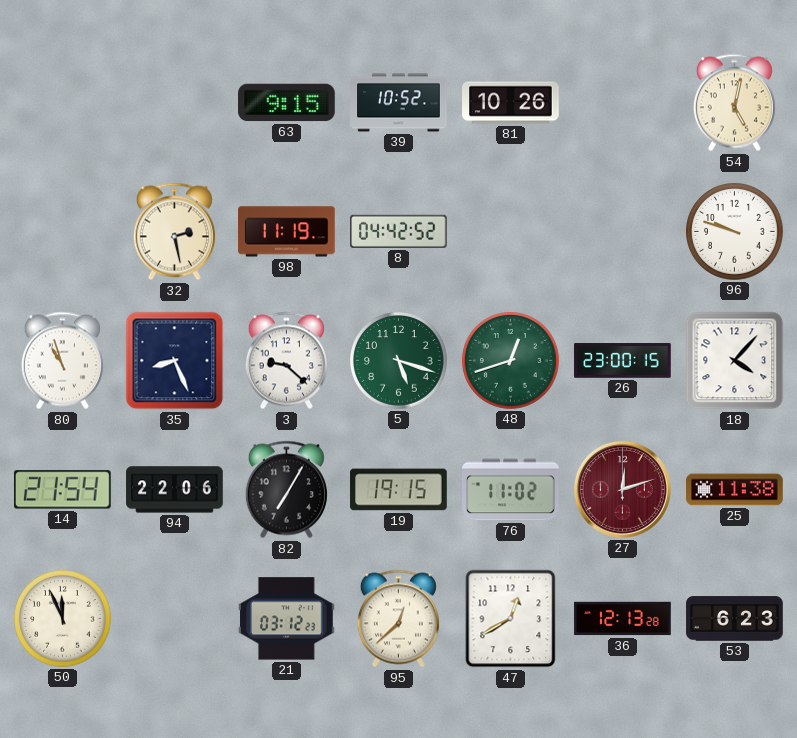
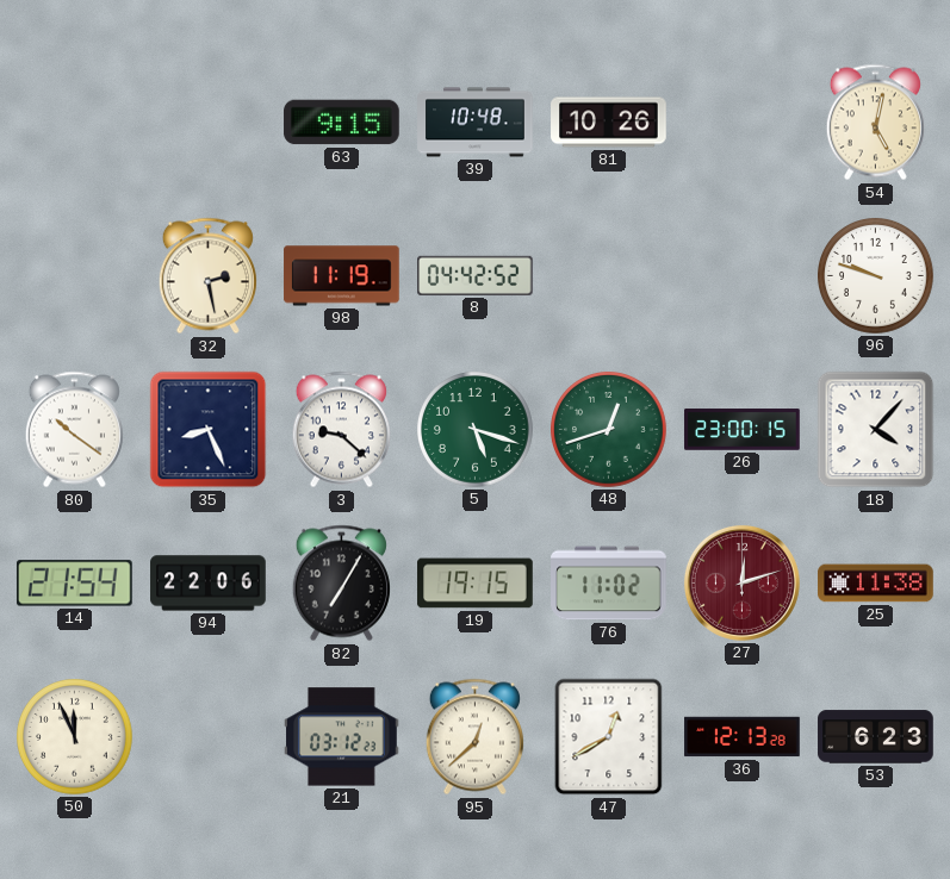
39: 10:52 -> 10:48
80: 10:57 -> 10:21
